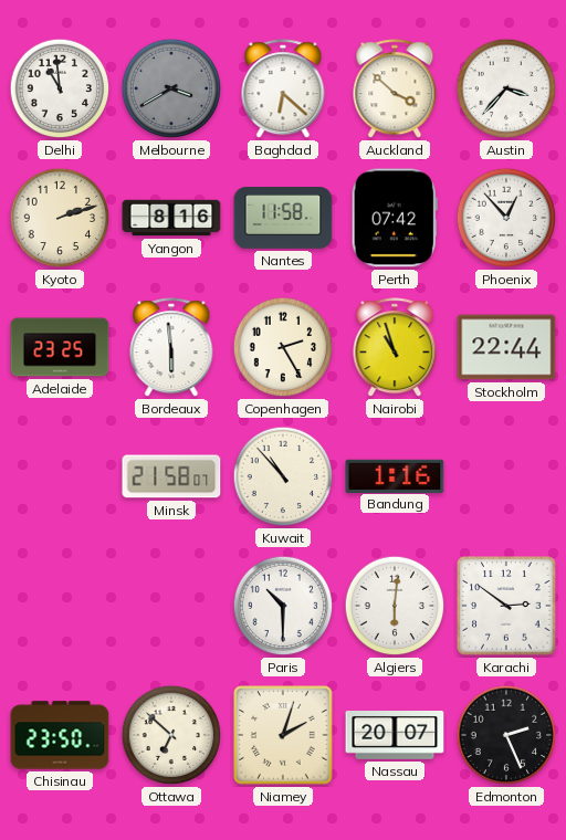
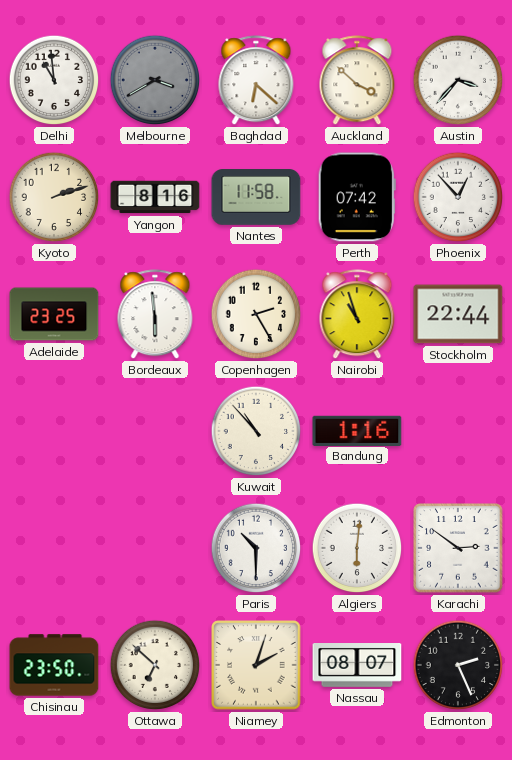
Minsk: 21:58 -> none
Nassau: 20:07 -> 08:07
